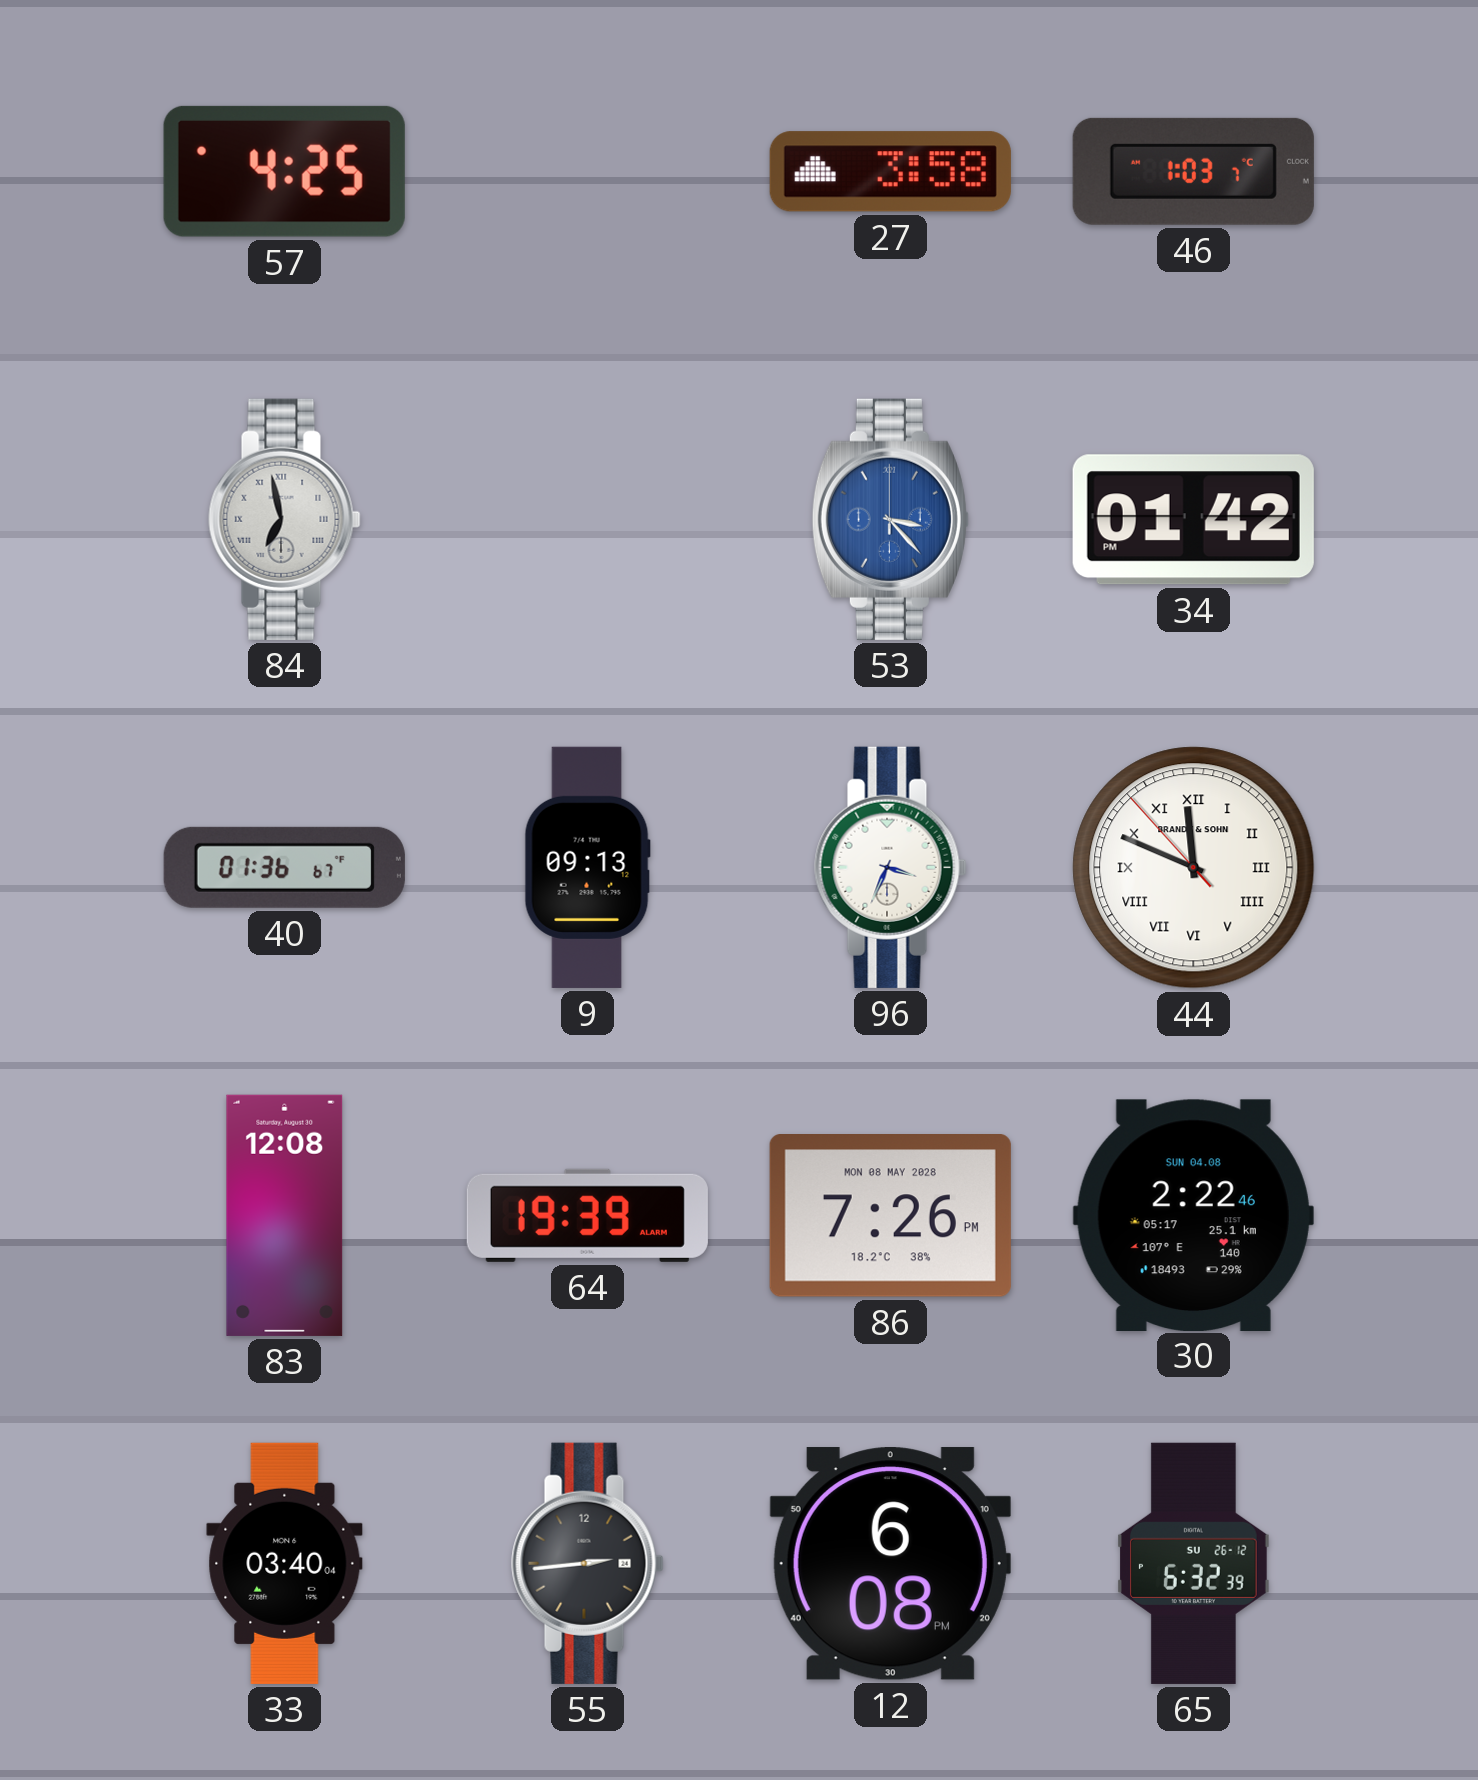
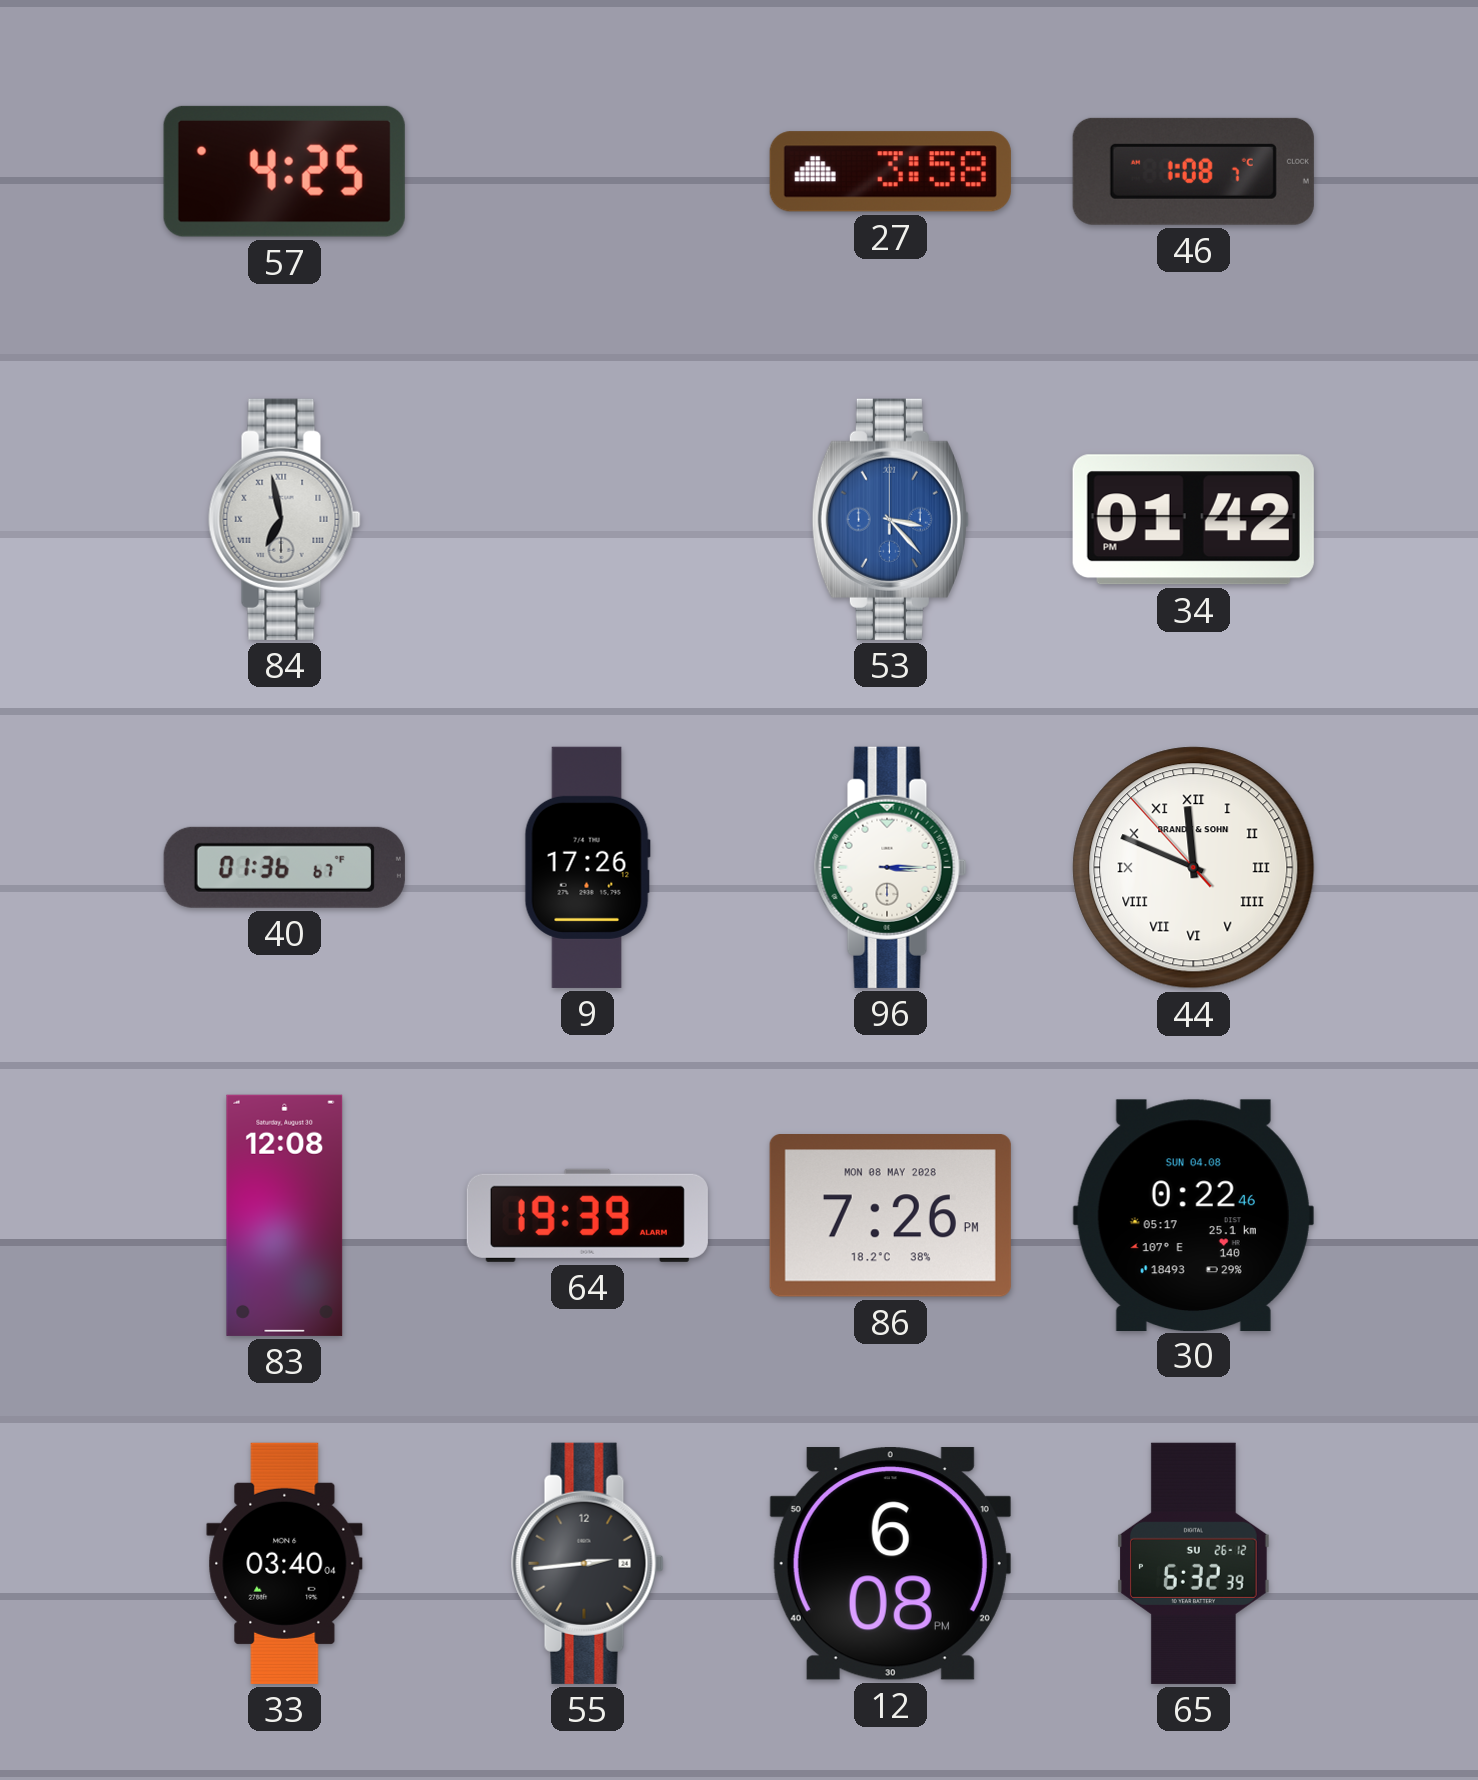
46: 1:03 -> 1:08
9: 09:13 -> 17:26
96: 3:34 -> 3:15
30: 2:22 -> 0:22
